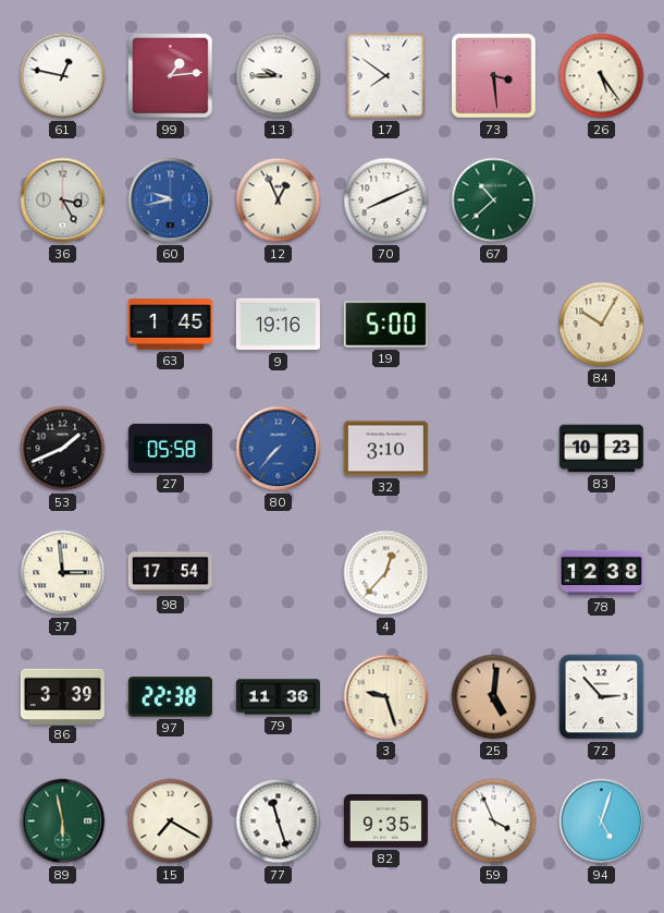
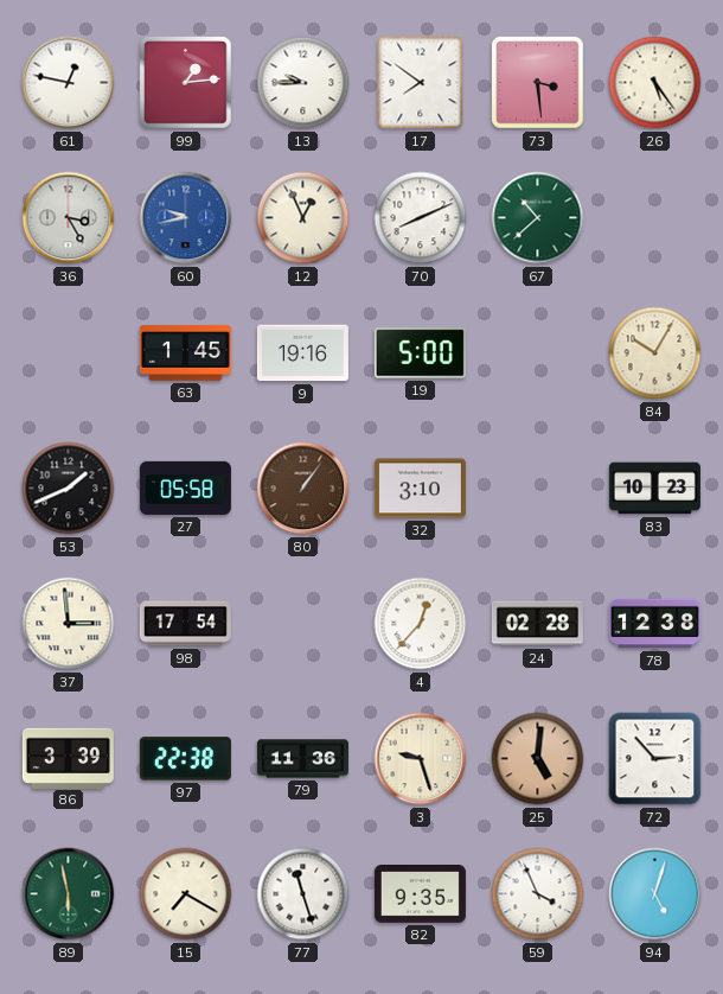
80: 7:37 -> 1:06
80 dial: blue -> brown
24: none -> 02:28
